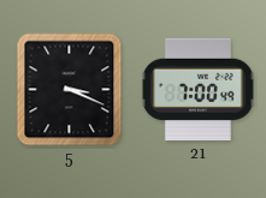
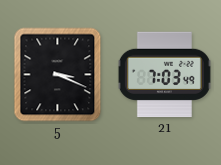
21: 7:00 -> 7:03
